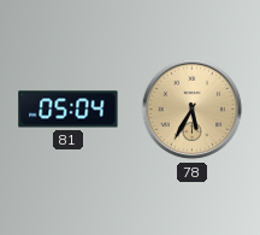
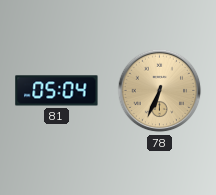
78: 5:35 -> 6:34
